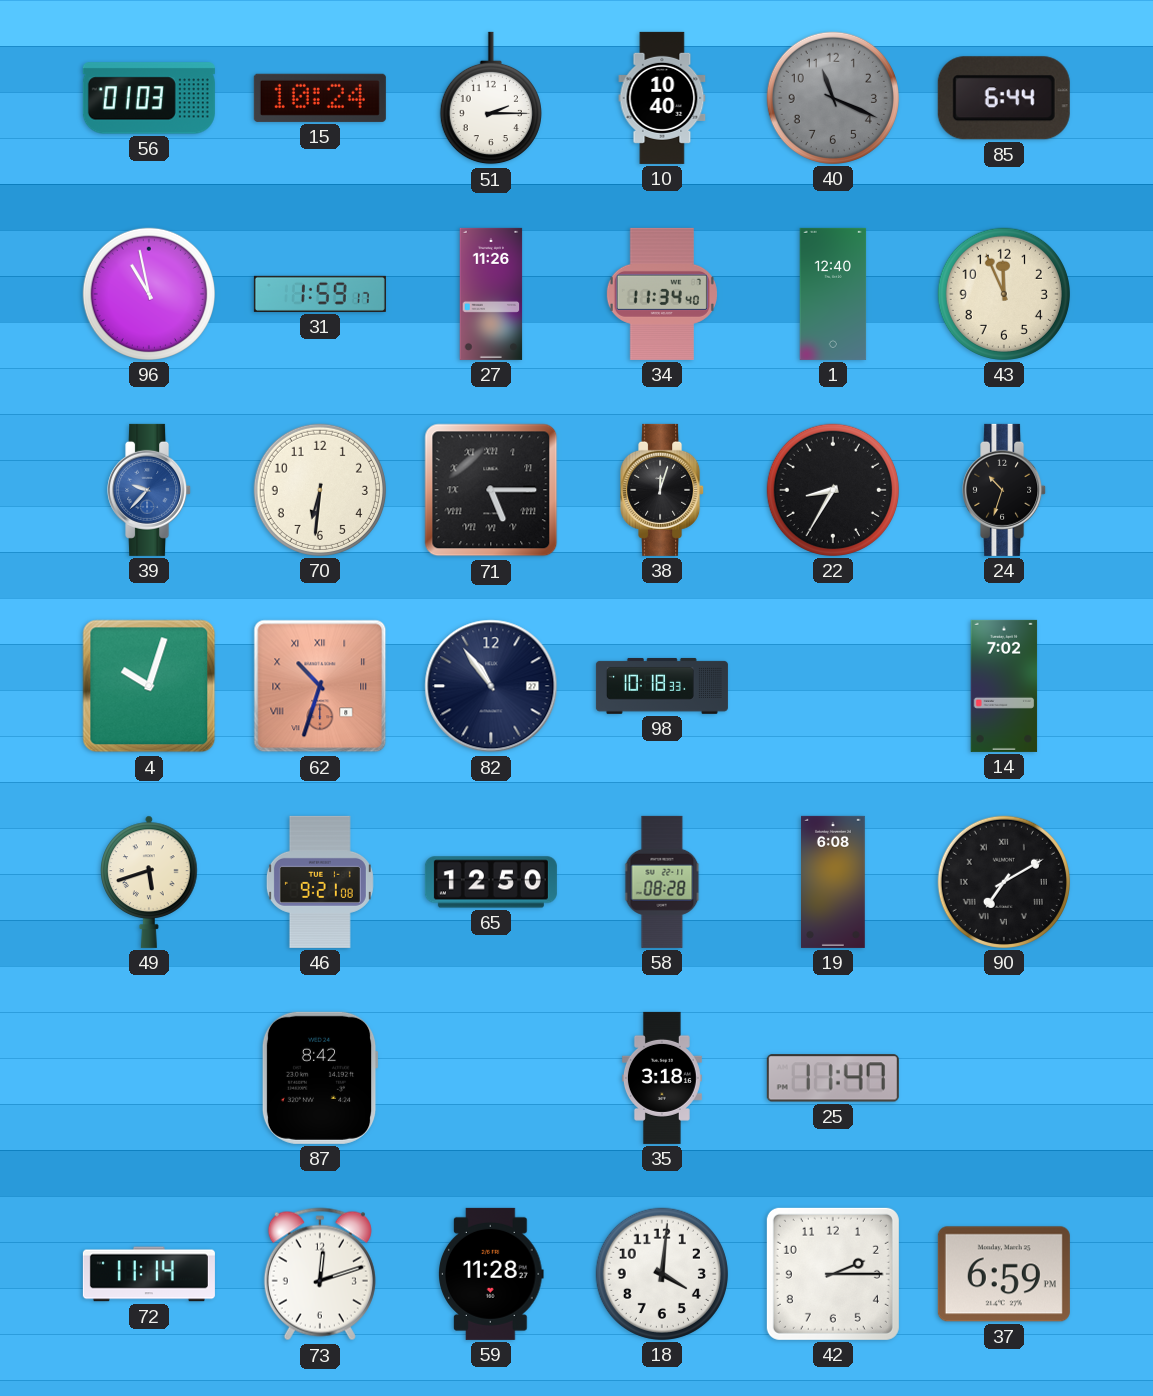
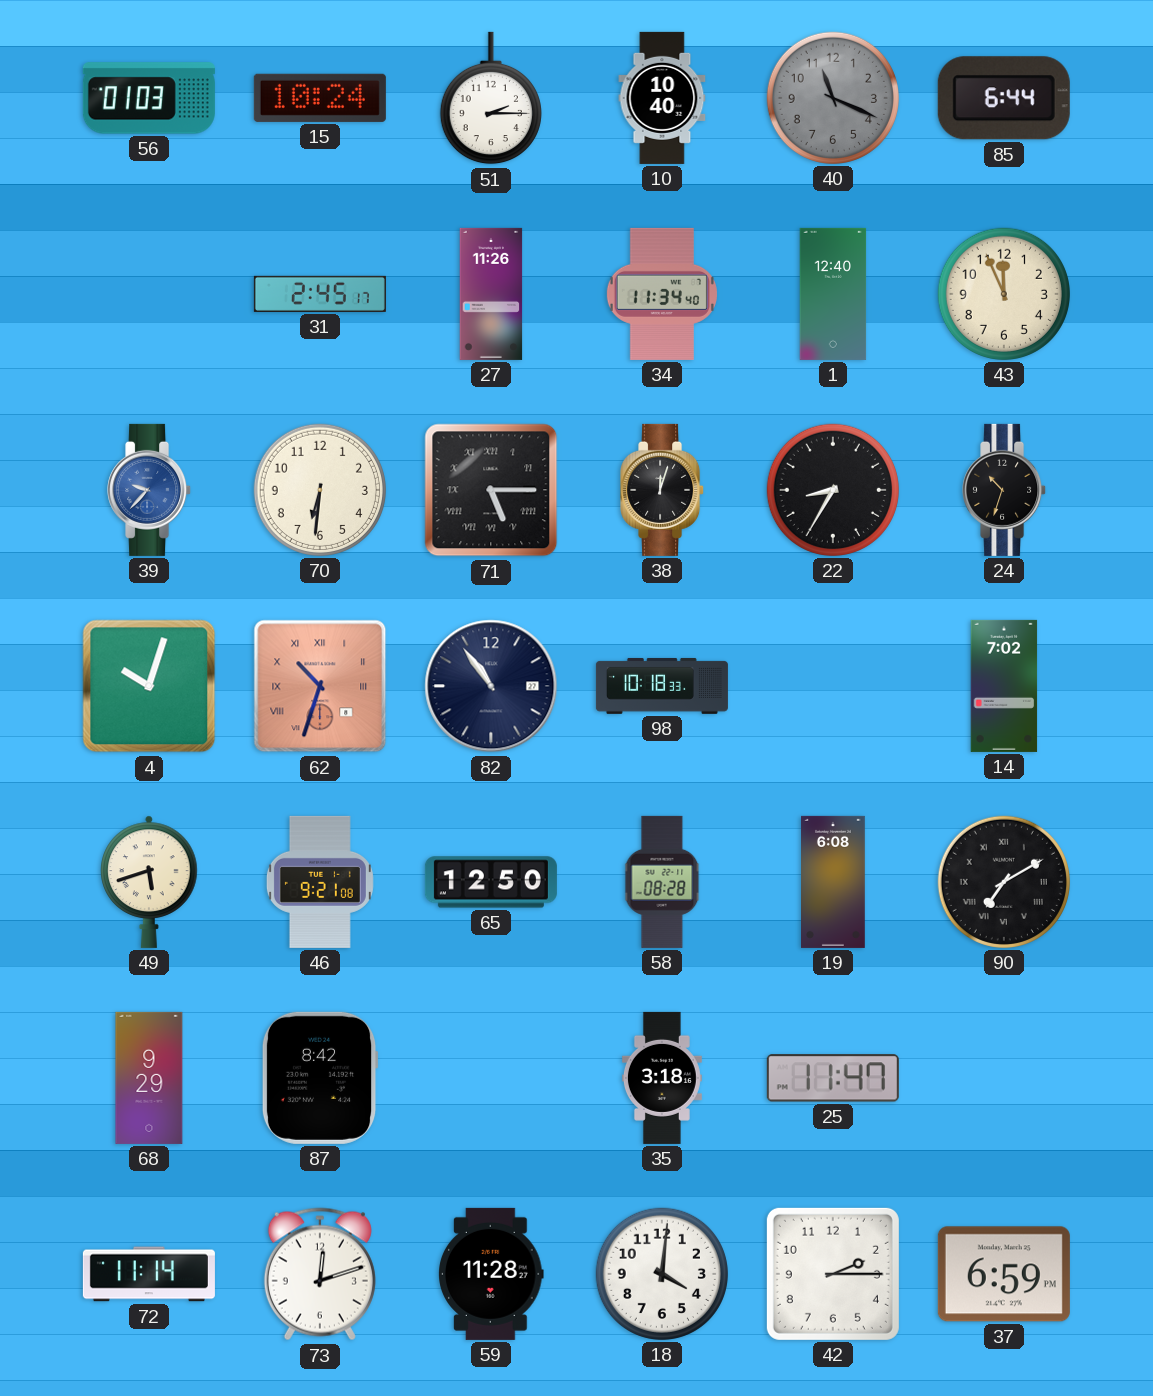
96: 10:58 -> none
31: 1:59 -> 2:45
68: none -> 9:29
